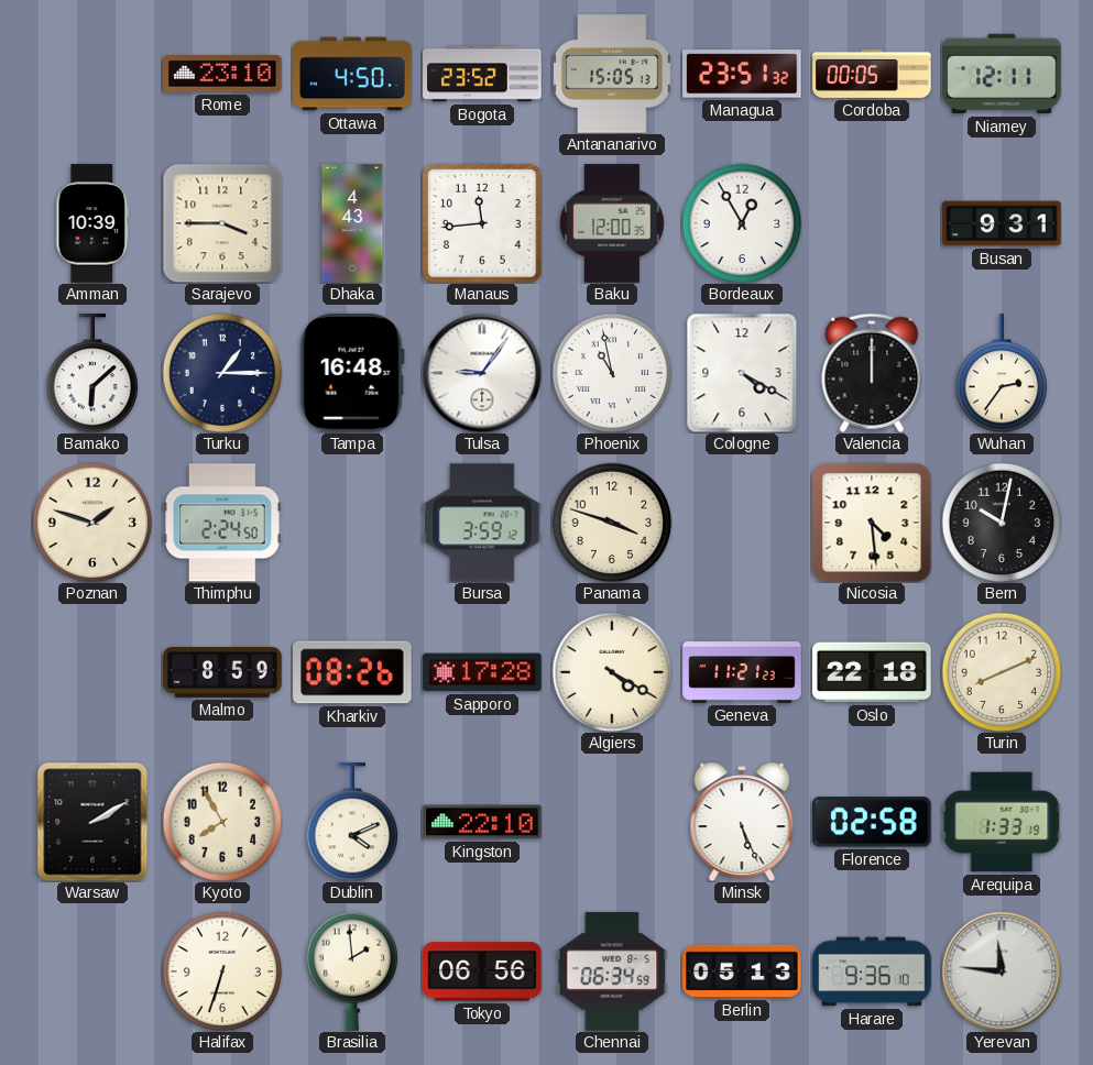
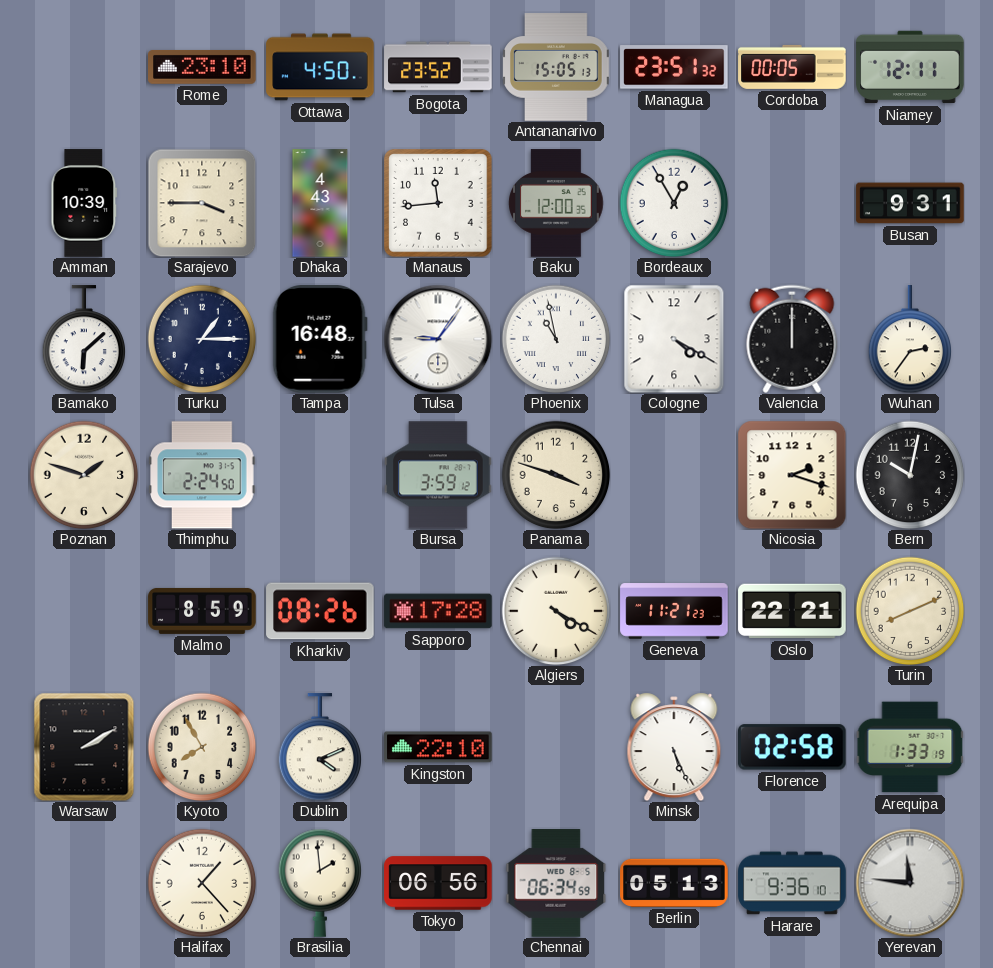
Nicosia: 4:29 -> 2:18
Oslo: 22:18 -> 22:21
Halifax: 6:33 -> 1:23
